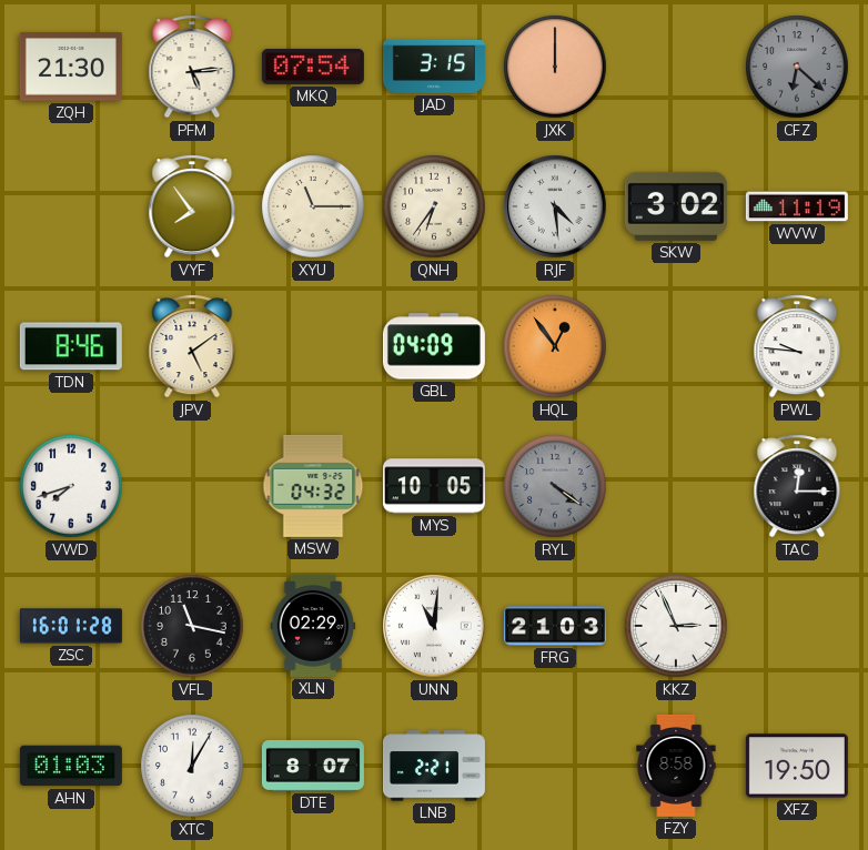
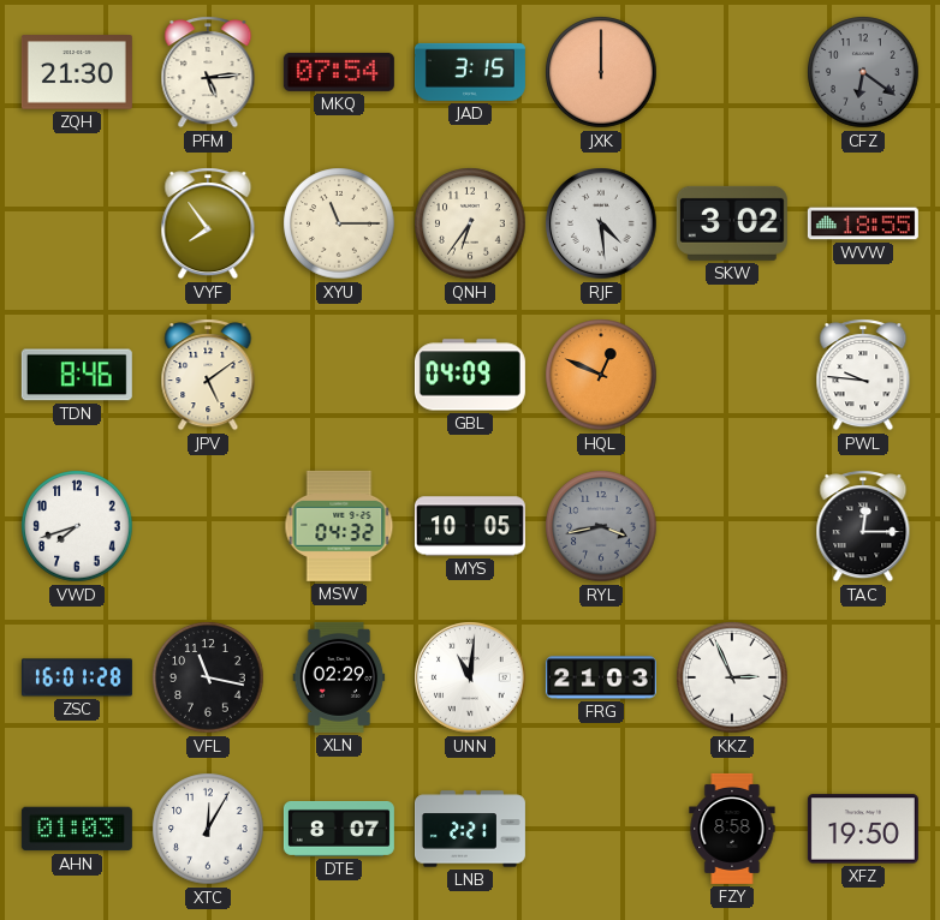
CFZ: 6:22 -> 6:21
WVW: 11:19 -> 18:55
HQL: 12:54 -> 12:49
RYL: 4:21 -> 3:43
